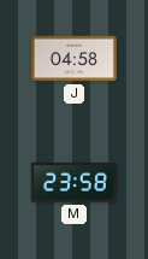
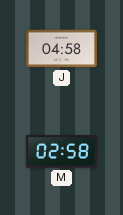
M: 23:58 -> 02:58
